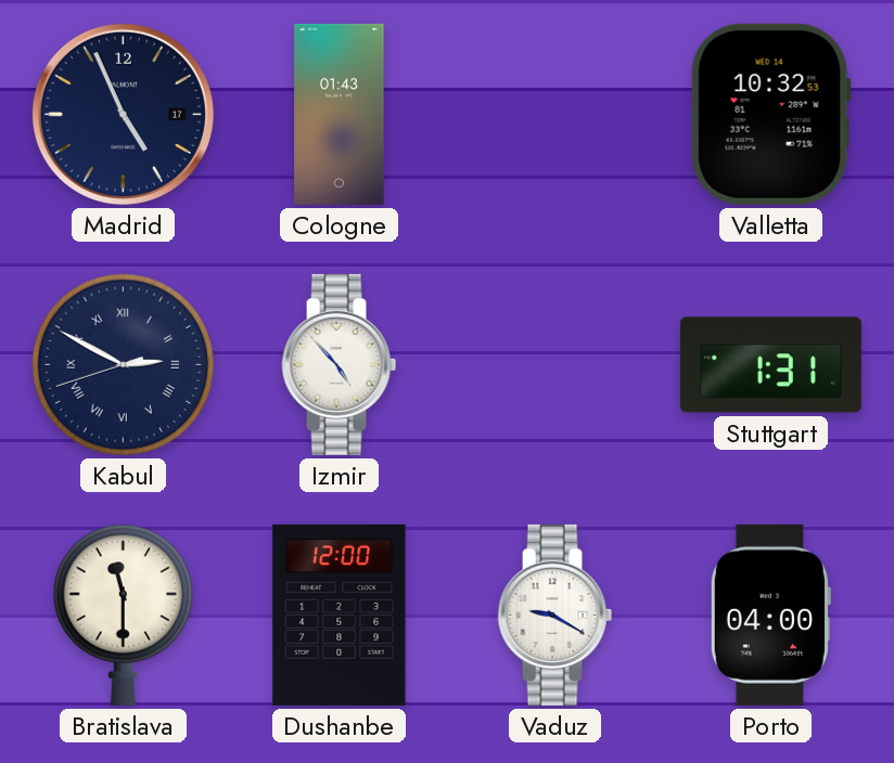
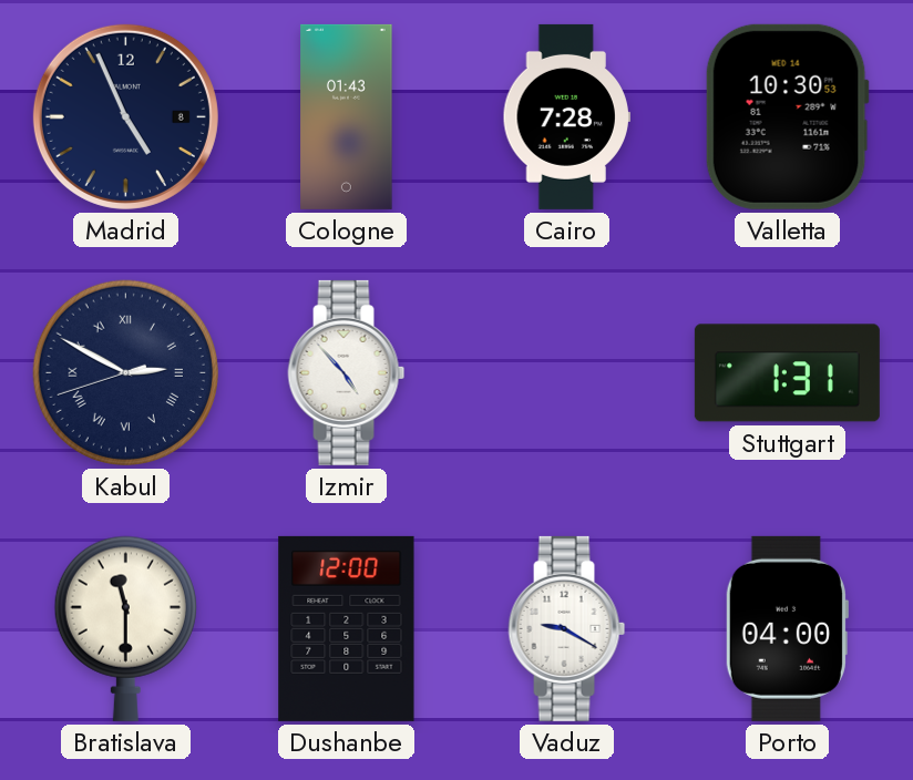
Madrid date: 17 -> 8
Cairo: none -> 7:28
Valletta: 10:32 -> 10:30
